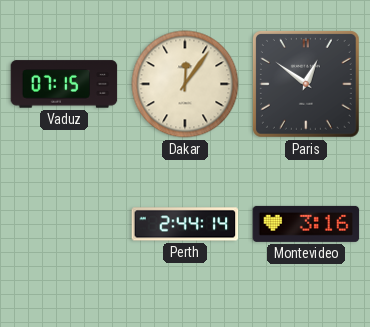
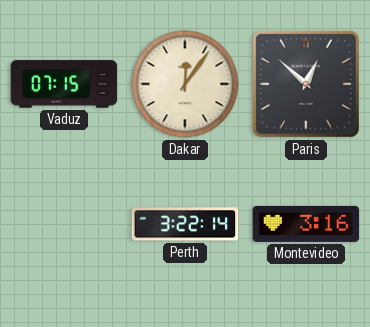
Paris: 12:51 -> 12:52
Perth: 2:44 -> 3:22
